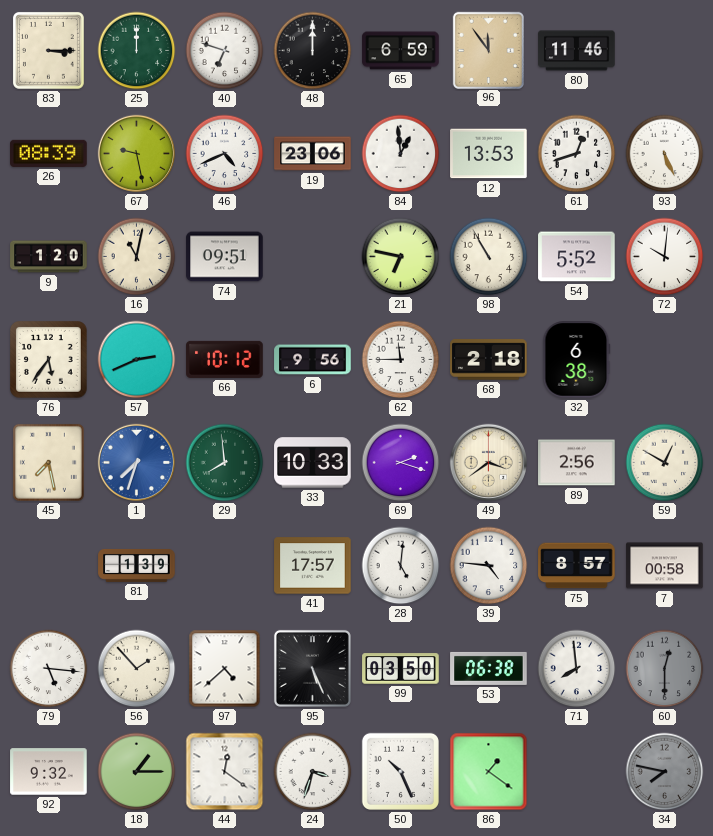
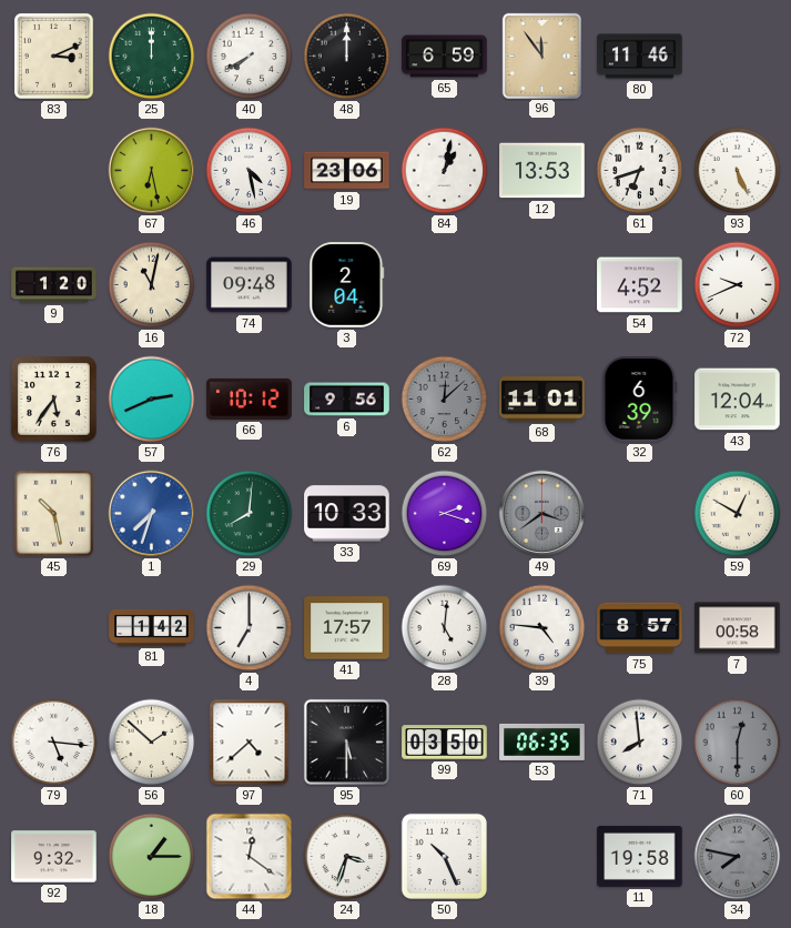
83: 3:15 -> 3:11
40: 6:48 -> 7:40
26: 08:39 -> none
67: 9:28 -> 6:28
46: 4:41 -> 4:28
84: 12:59 -> 1:02
61: 12:42 -> 6:42
74: 09:51 -> 09:48
3: none -> 2:04
21: 6:47 -> none
98: 10:55 -> none
54: 5:52 -> 4:52
72: 10:01 -> 9:41
62: 11:45 -> 12:08
62 dial: white -> grey
68: 2:18 -> 11:01
32: 6:38 -> 6:39
43: none -> 12:04
45: 7:28 -> 10:28
29: 7:59 -> 8:01
49 dial: cream -> grey
89: 2:56 -> none
81: 1:39 -> 1:42
4: none -> 7:00
56: 1:53 -> 1:52
95: 5:26 -> 5:30
53: 06:38 -> 06:35
86: 1:21 -> none
11: none -> 19:58
